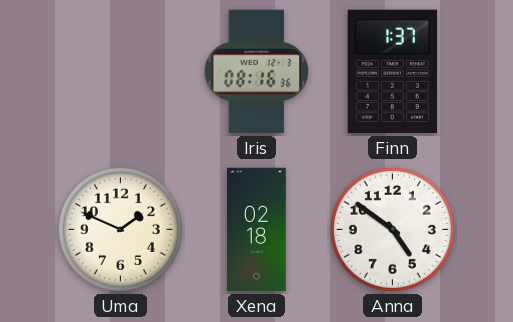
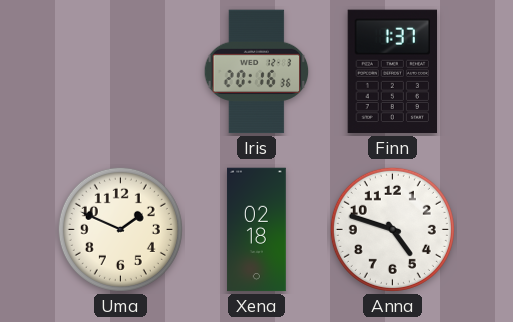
Iris: 08:16 -> 20:16
Anna: 4:51 -> 4:48
